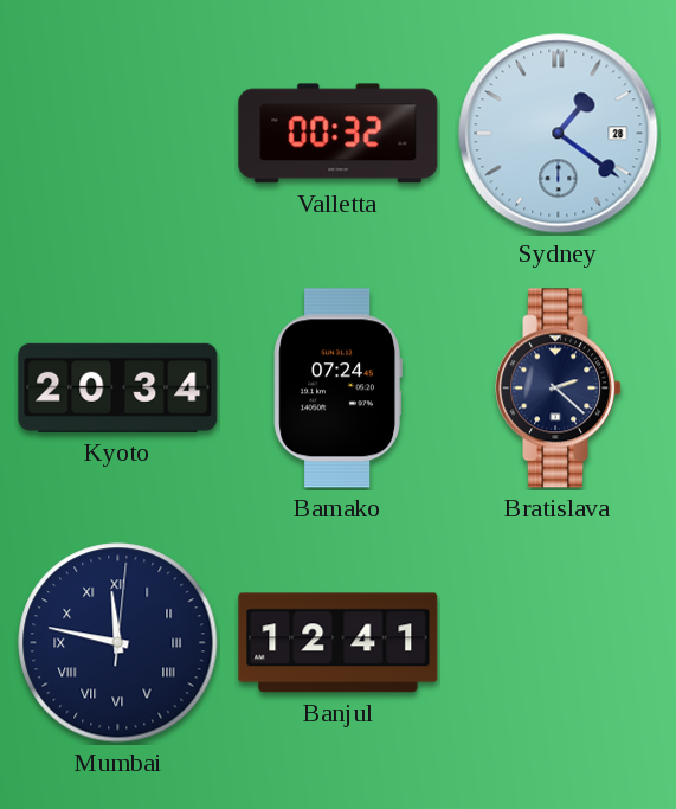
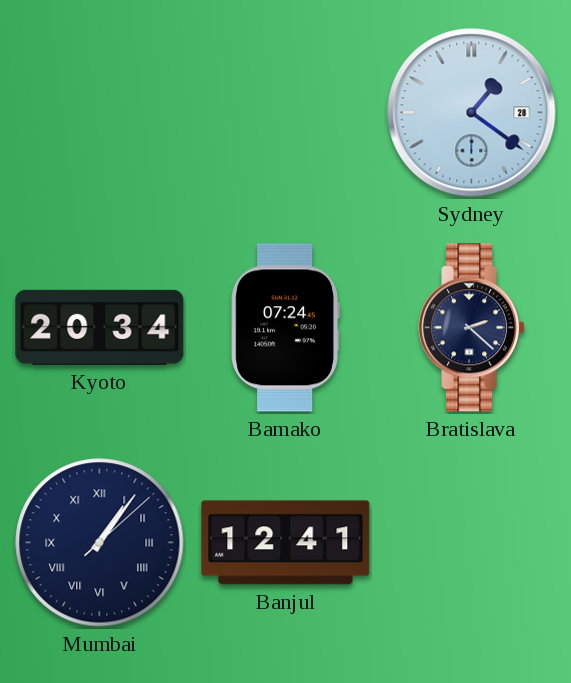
Valletta: 00:32 -> none
Mumbai: 11:47 -> 1:06
